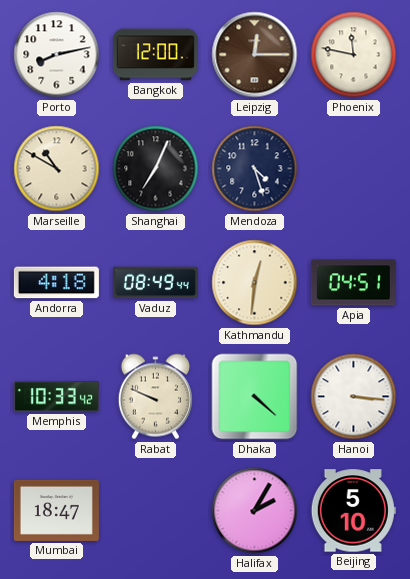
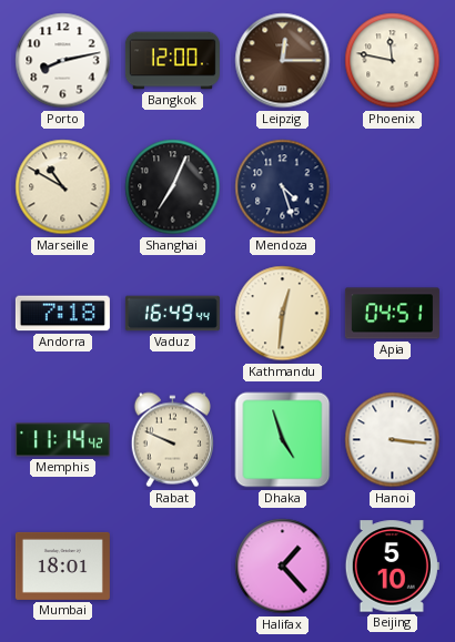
Andorra: 4:18 -> 7:18
Vaduz: 08:49 -> 16:49
Memphis: 10:33 -> 11:14
Dhaka: 4:22 -> 4:57
Mumbai: 18:47 -> 18:01
Halifax: 2:05 -> 1:23
